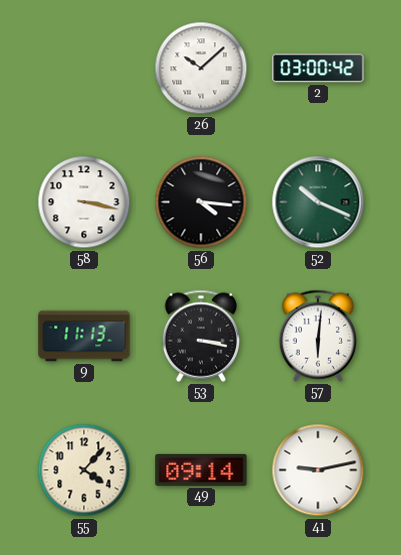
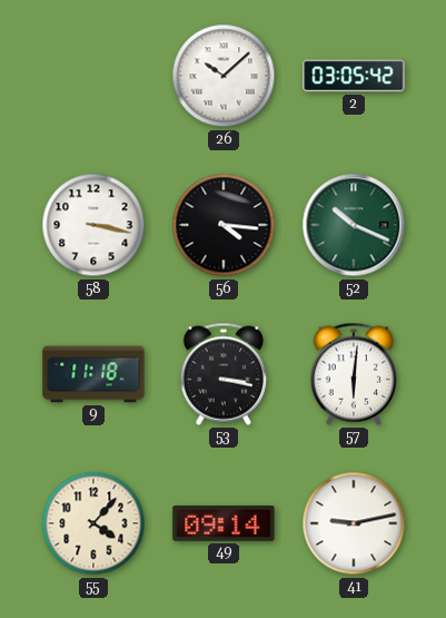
2: 03:00 -> 03:05
9: 11:13 -> 11:18
